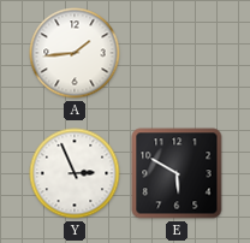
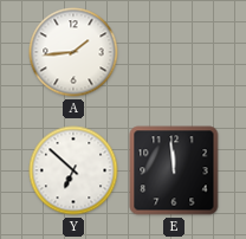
Y: 2:56 -> 6:52
E: 5:50 -> 11:59
